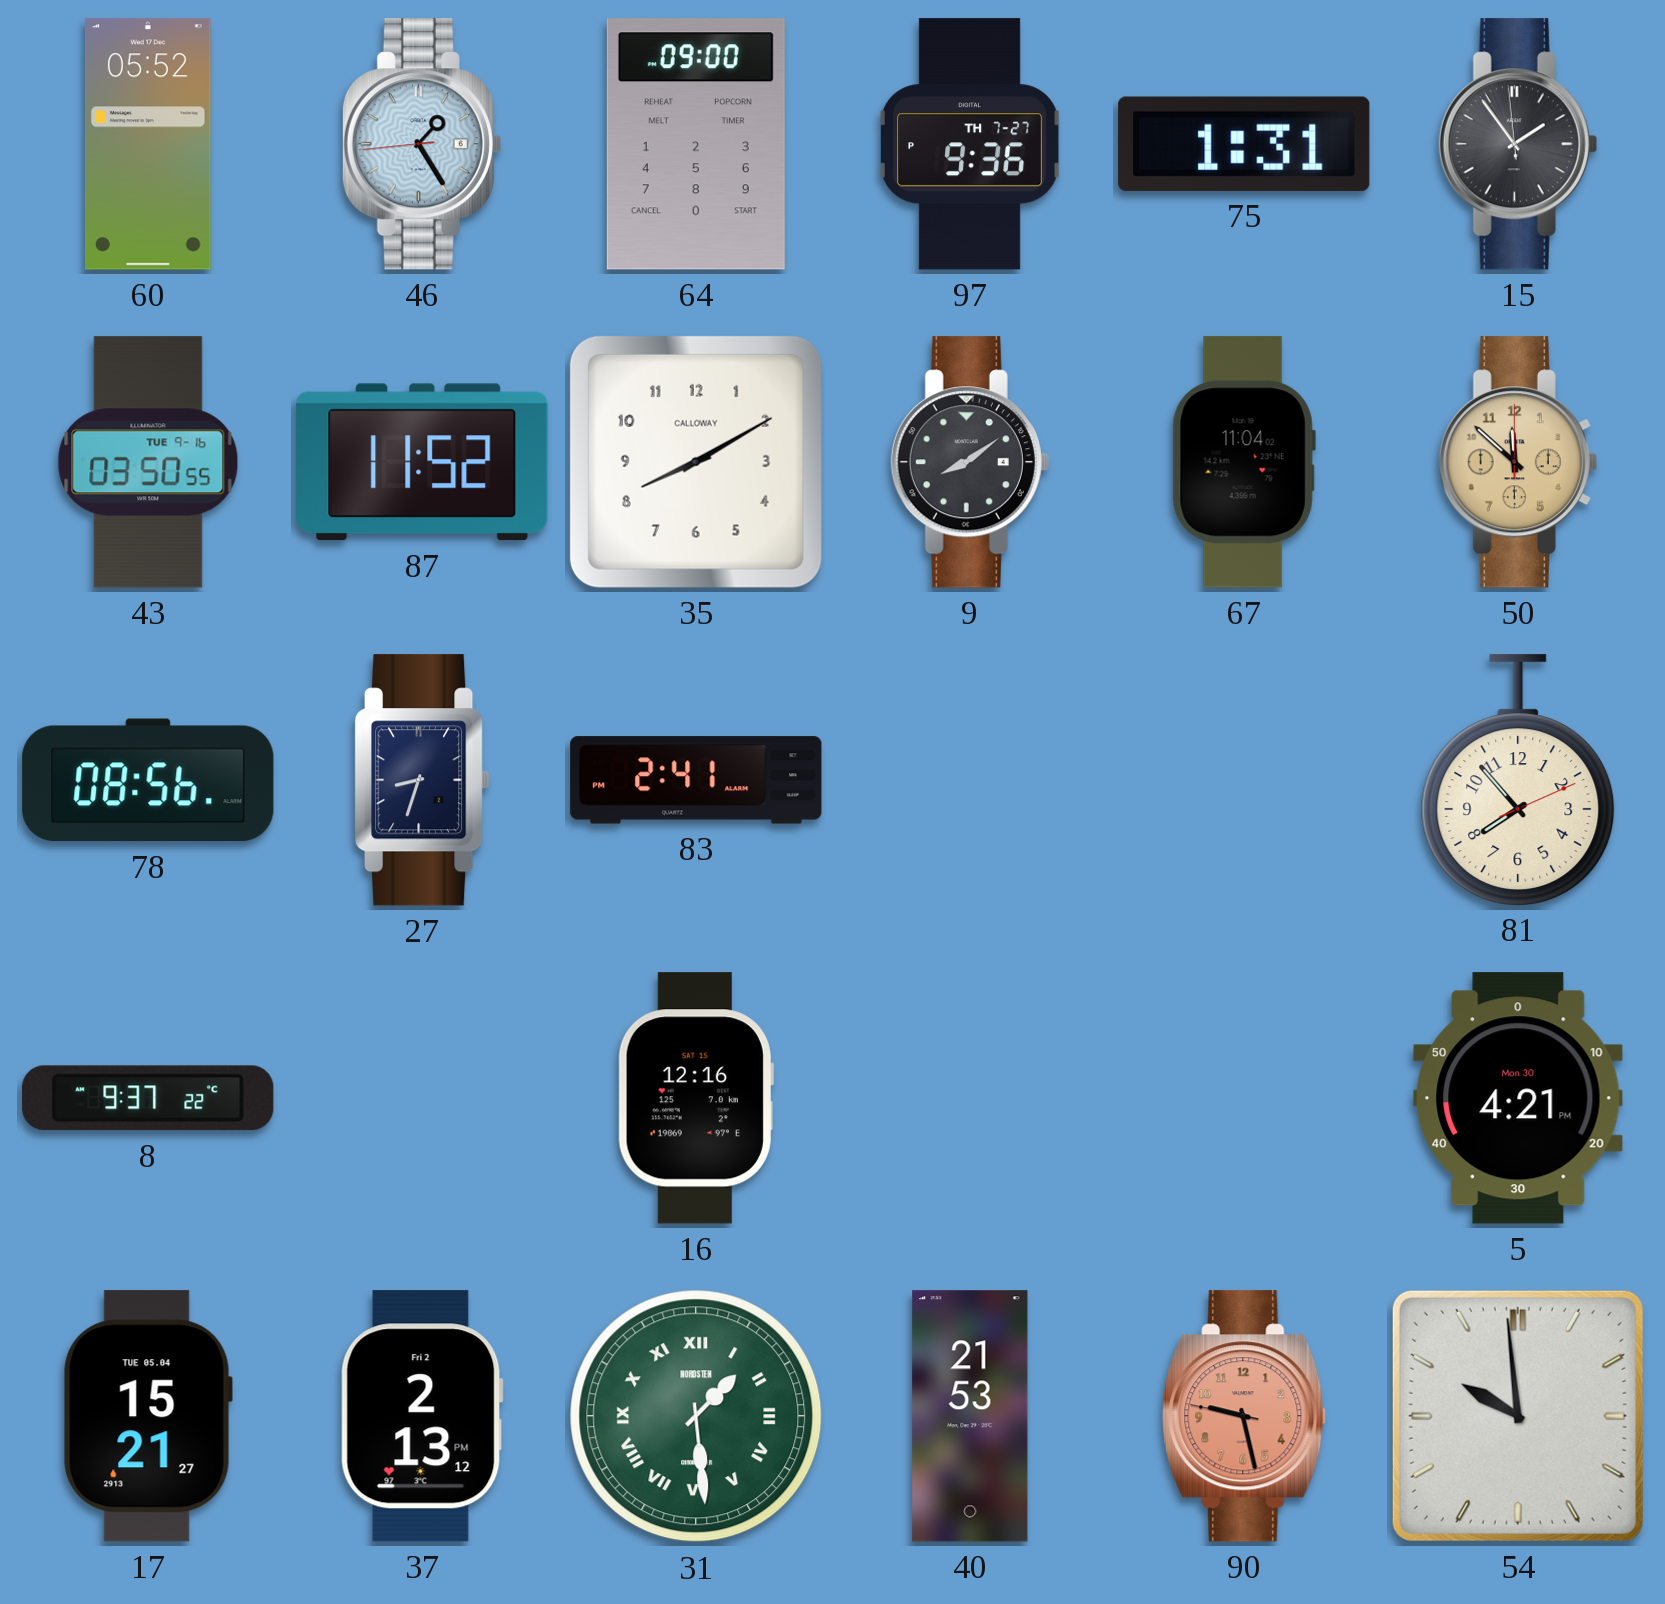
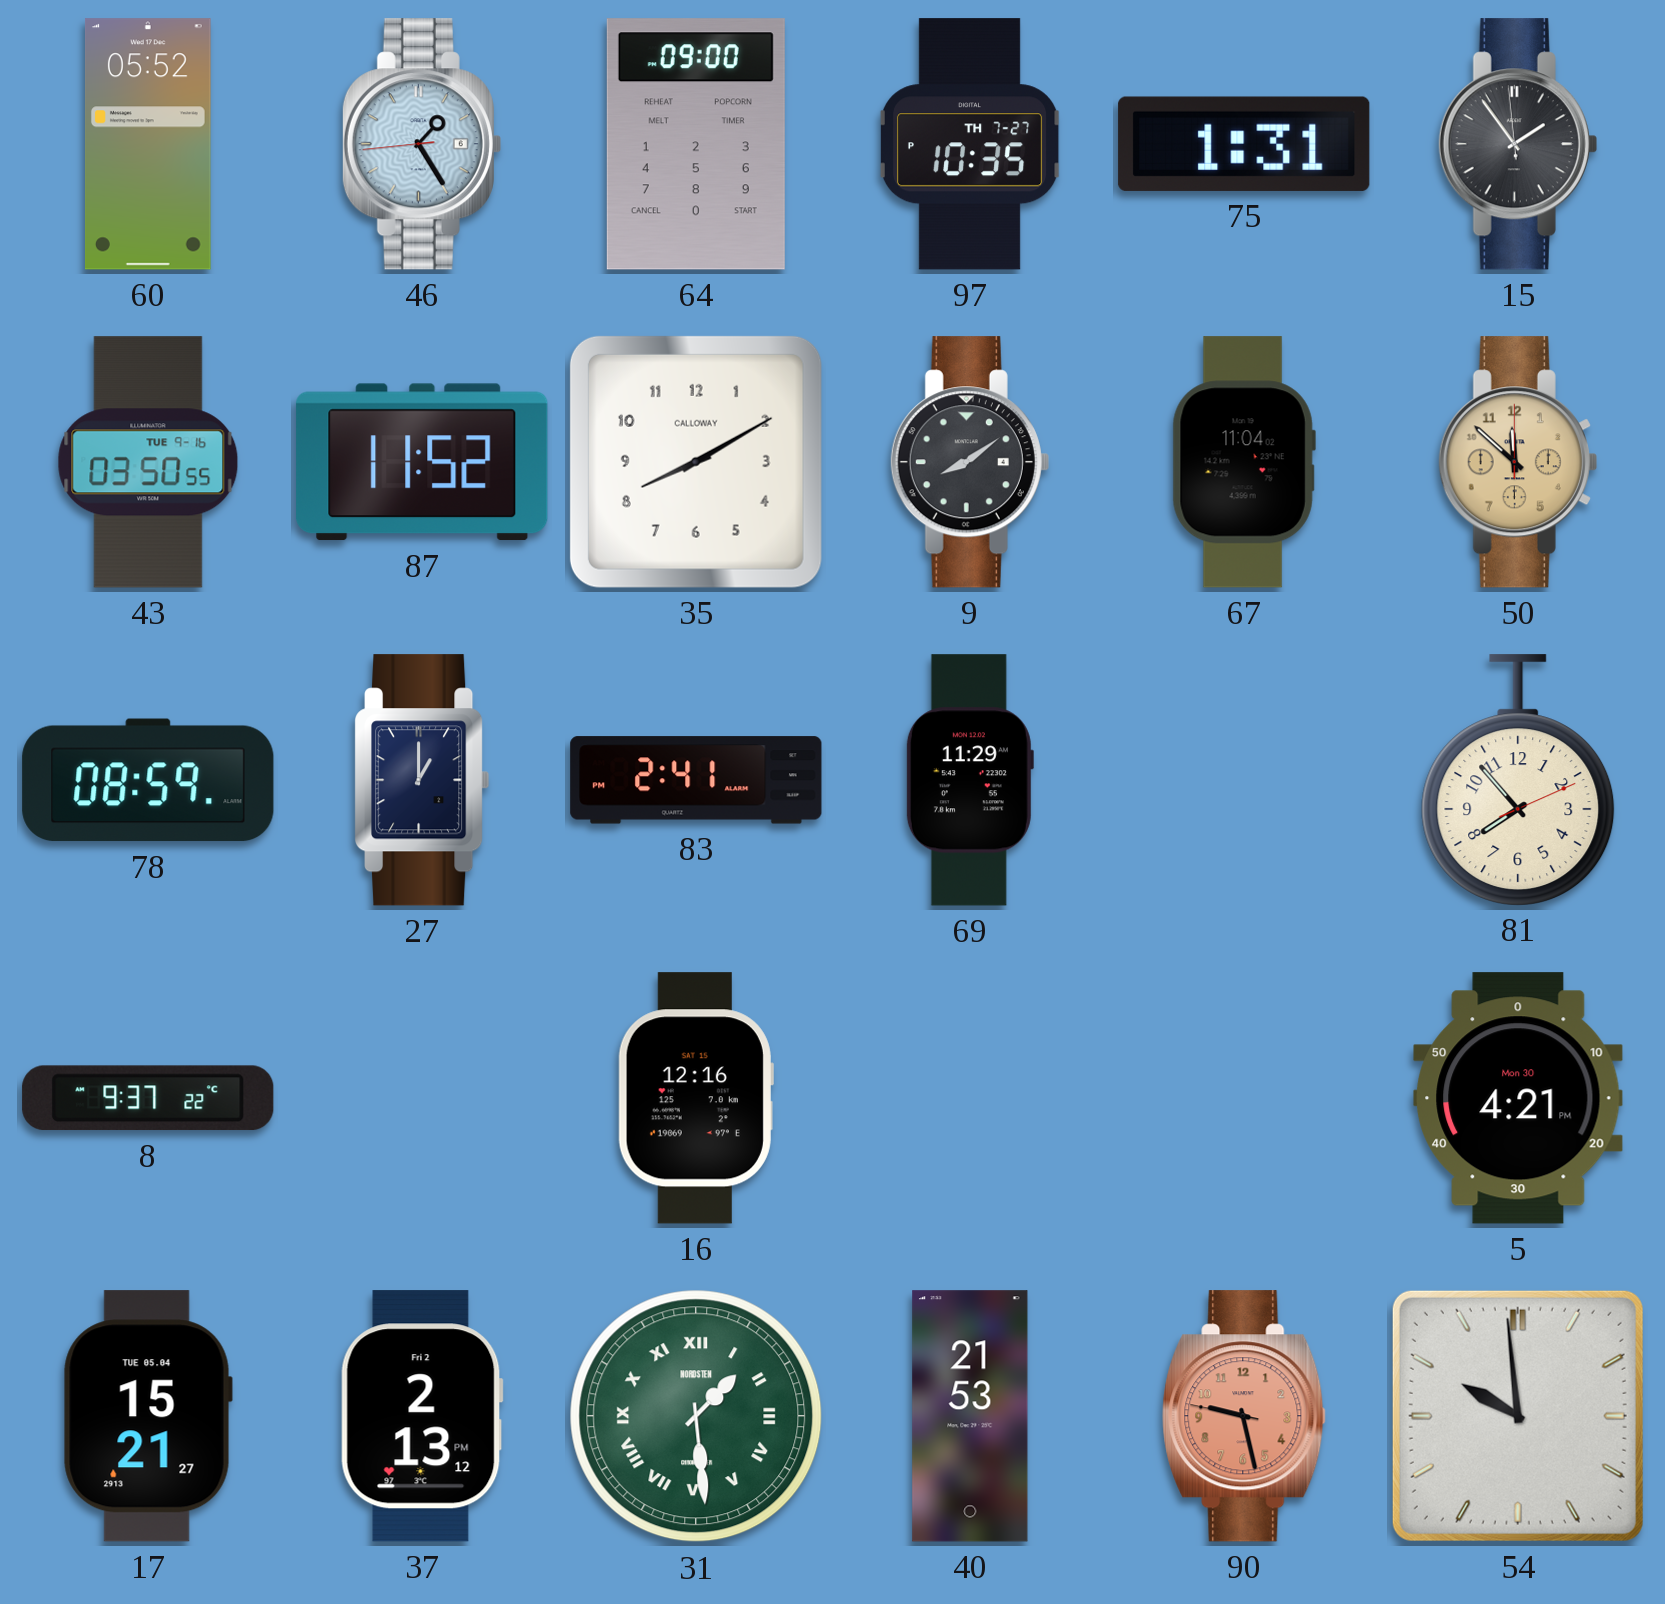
97: 9:36 -> 10:35
78: 08:56 -> 08:59
27: 8:33 -> 1:00
69: none -> 11:29
